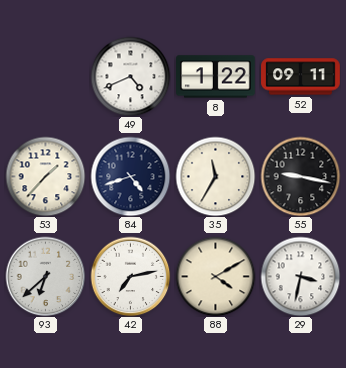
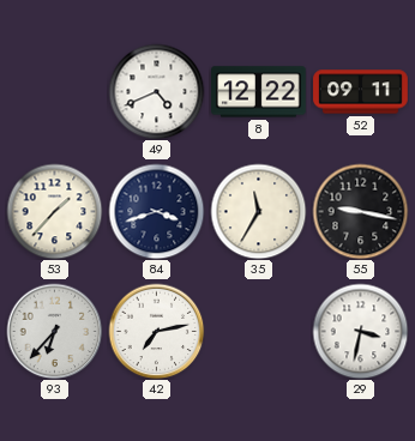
8: 1:22 -> 12:22
84: 4:42 -> 3:42
93: 6:38 -> 6:37
88: 4:10 -> none
